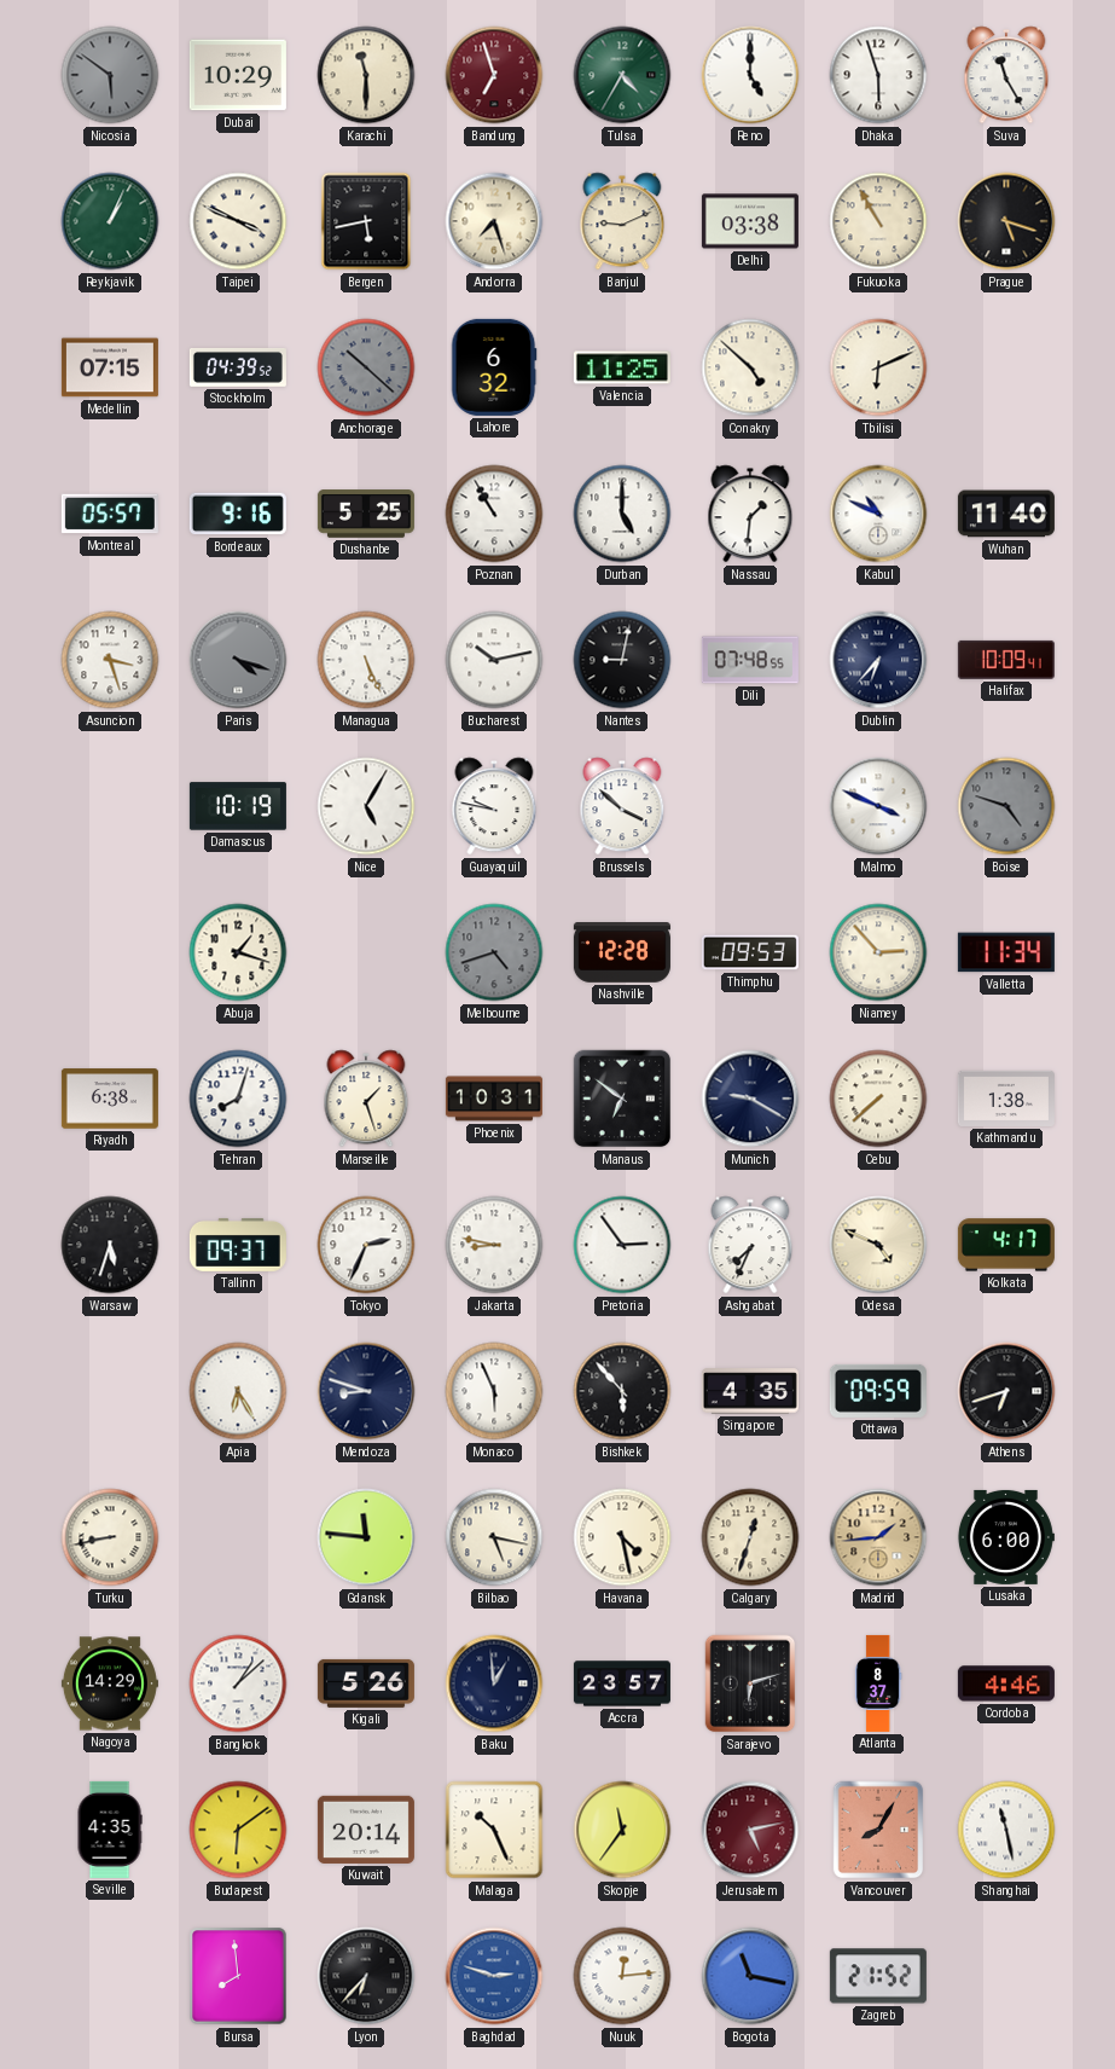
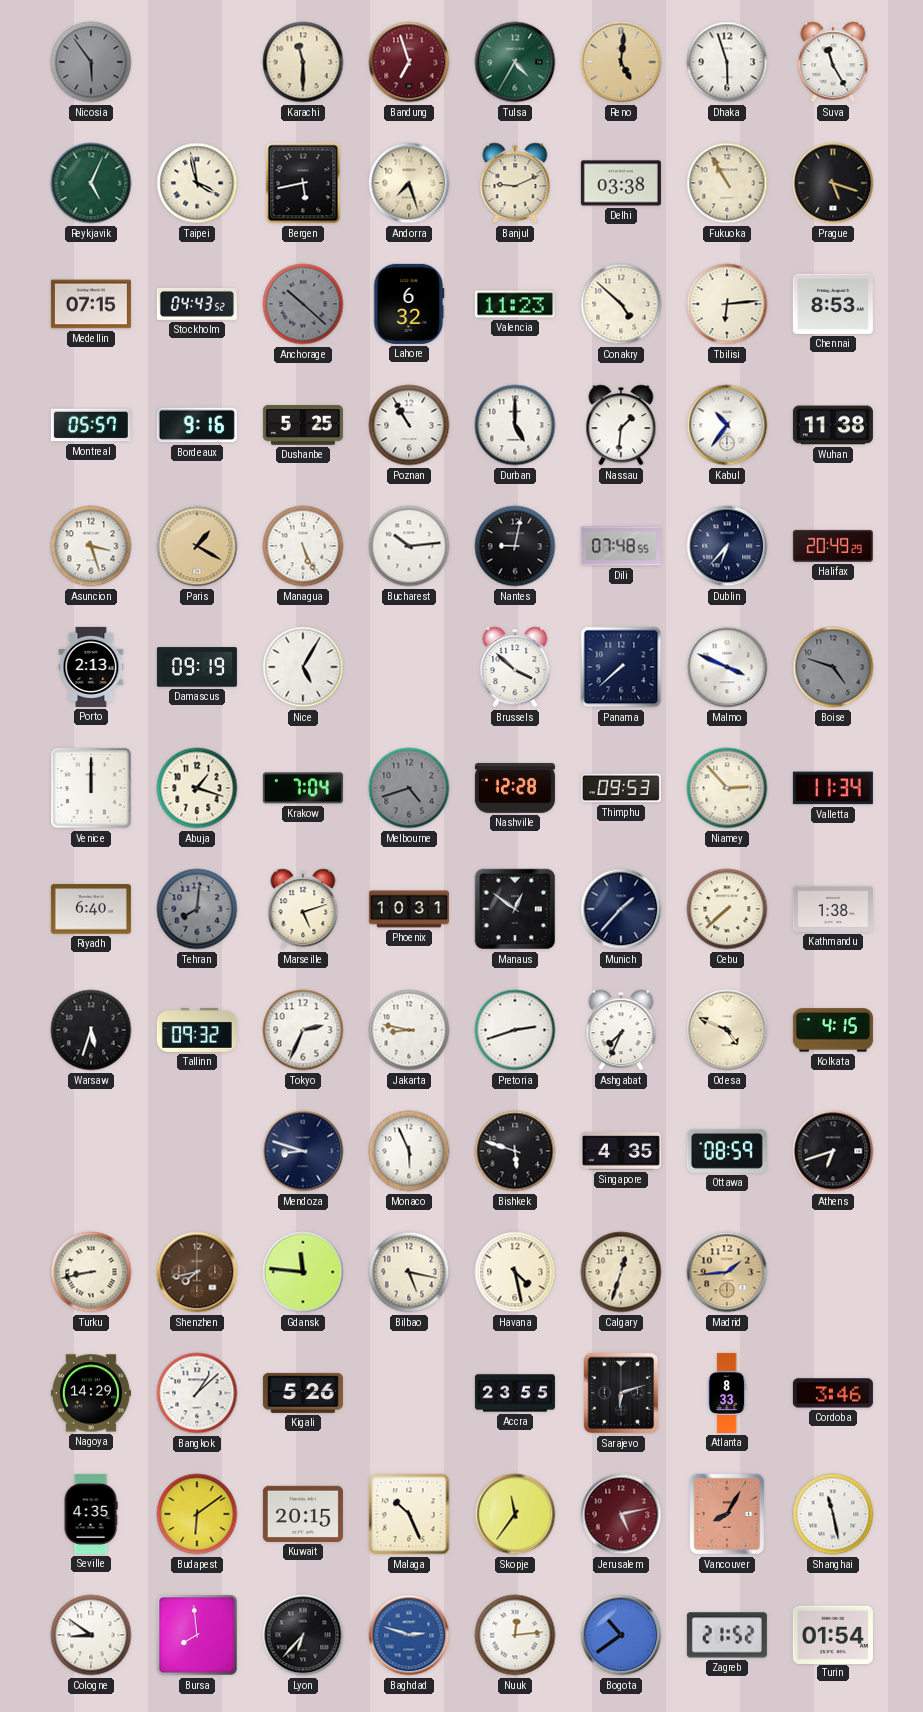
Nicosia: 5:51 -> 5:54
Dubai: 10:29 -> none
Reno: 5:00 -> 5:01
Reno dial: white -> champagne
Reykjavik: 1:04 -> 5:04
Taipei: 3:49 -> 3:58
Stockholm: 04:39 -> 04:43
Valencia: 11:25 -> 11:23
Tbilisi: 6:11 -> 6:14
Chennai: none -> 8:53
Kabul: 10:49 -> 10:36
Wuhan: 11:40 -> 11:38
Paris: 4:18 -> 1:20
Paris dial: grey -> champagne
Bucharest: 10:13 -> 10:14
Halifax: 10:09 -> 20:49
Porto: none -> 2:13
Damascus: 10:19 -> 09:19
Guayaquil: 9:47 -> none
Panama: none -> 7:38
Venice: none -> 12:00
Krakow: none -> 7:04
Riyadh: 6:38 -> 6:40
Tehran: 8:03 -> 8:01
Tehran dial: white -> grey
Marseille: 1:27 -> 5:12
Manaus: 6:51 -> 12:51
Munich: 9:20 -> 1:37
Tallinn: 09:37 -> 09:32
Pretoria: 2:54 -> 2:42
Kolkata: 4:17 -> 4:15
Apia: 6:25 -> none
Bishkek: 5:53 -> 5:48
Ottawa: 09:59 -> 08:59
Shenzhen: none -> 7:43
Lusaka: 6:00 -> none
Baku: 12:59 -> none
Accra: 23:57 -> 23:55
Atlanta: 8:37 -> 8:33
Cordoba: 4:46 -> 3:46
Kuwait: 20:14 -> 20:15
Cologne: none -> 8:51
Bogota: 11:17 -> 10:39
Turin: none -> 01:54
